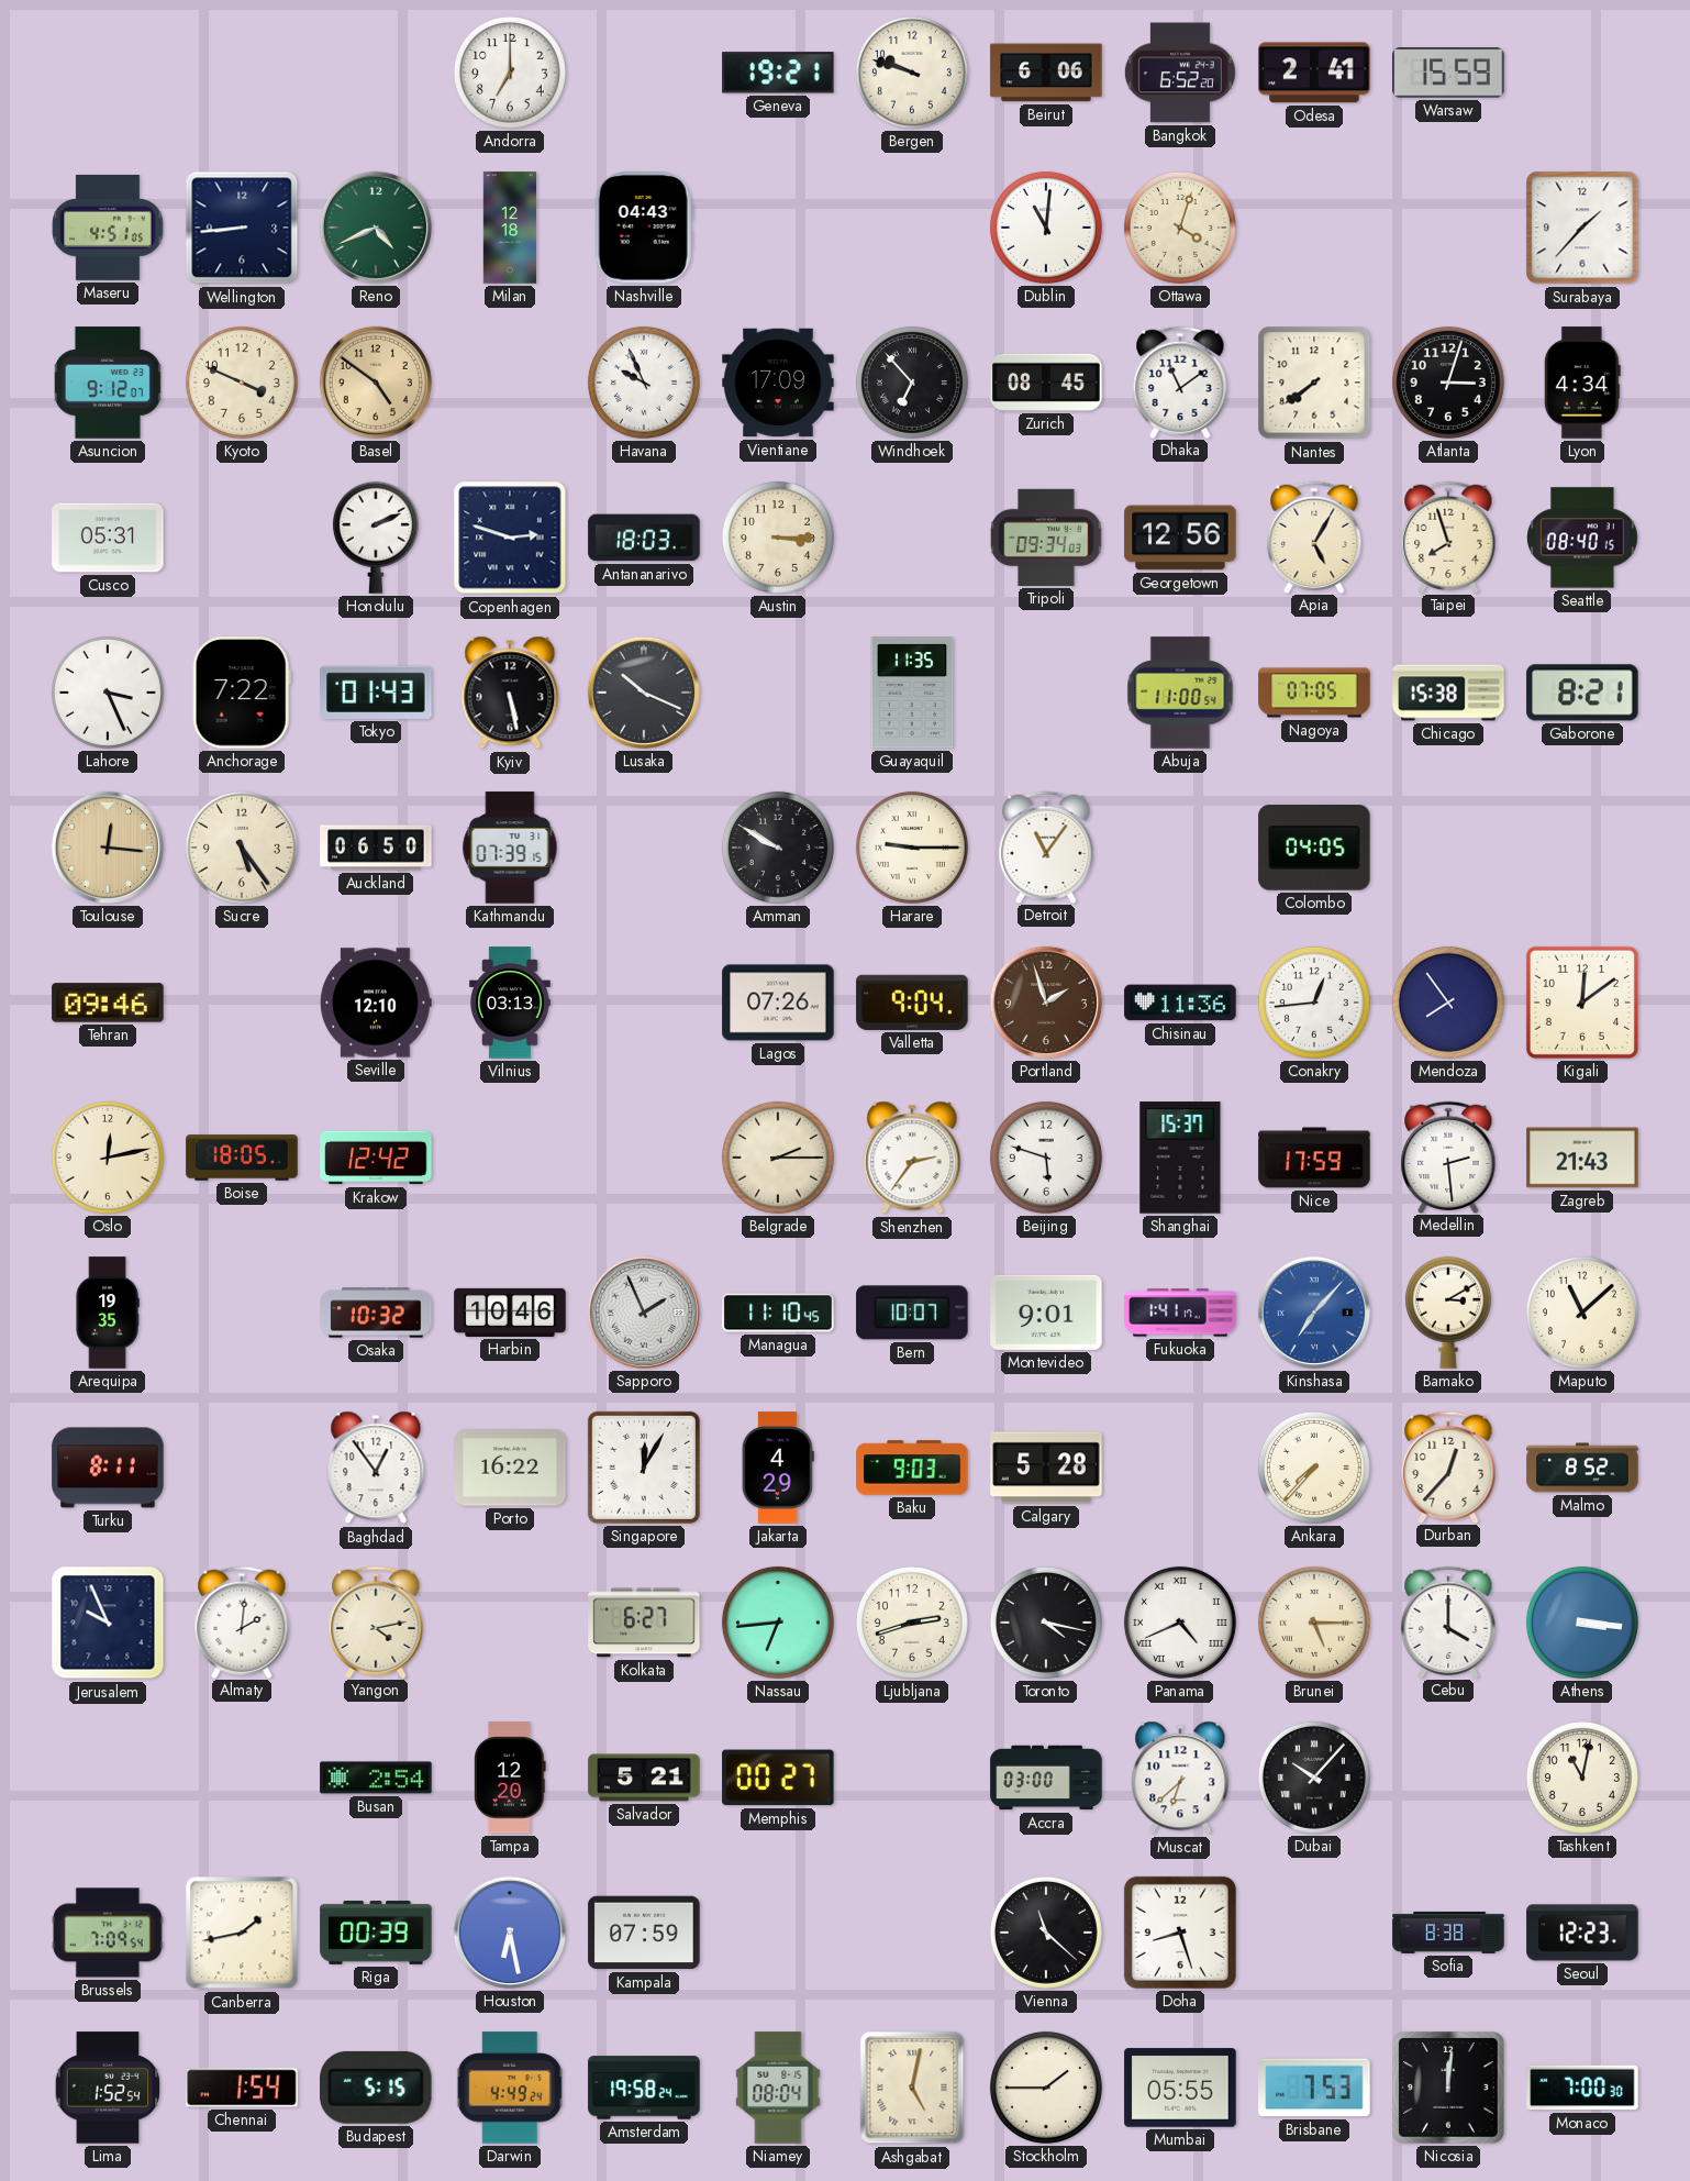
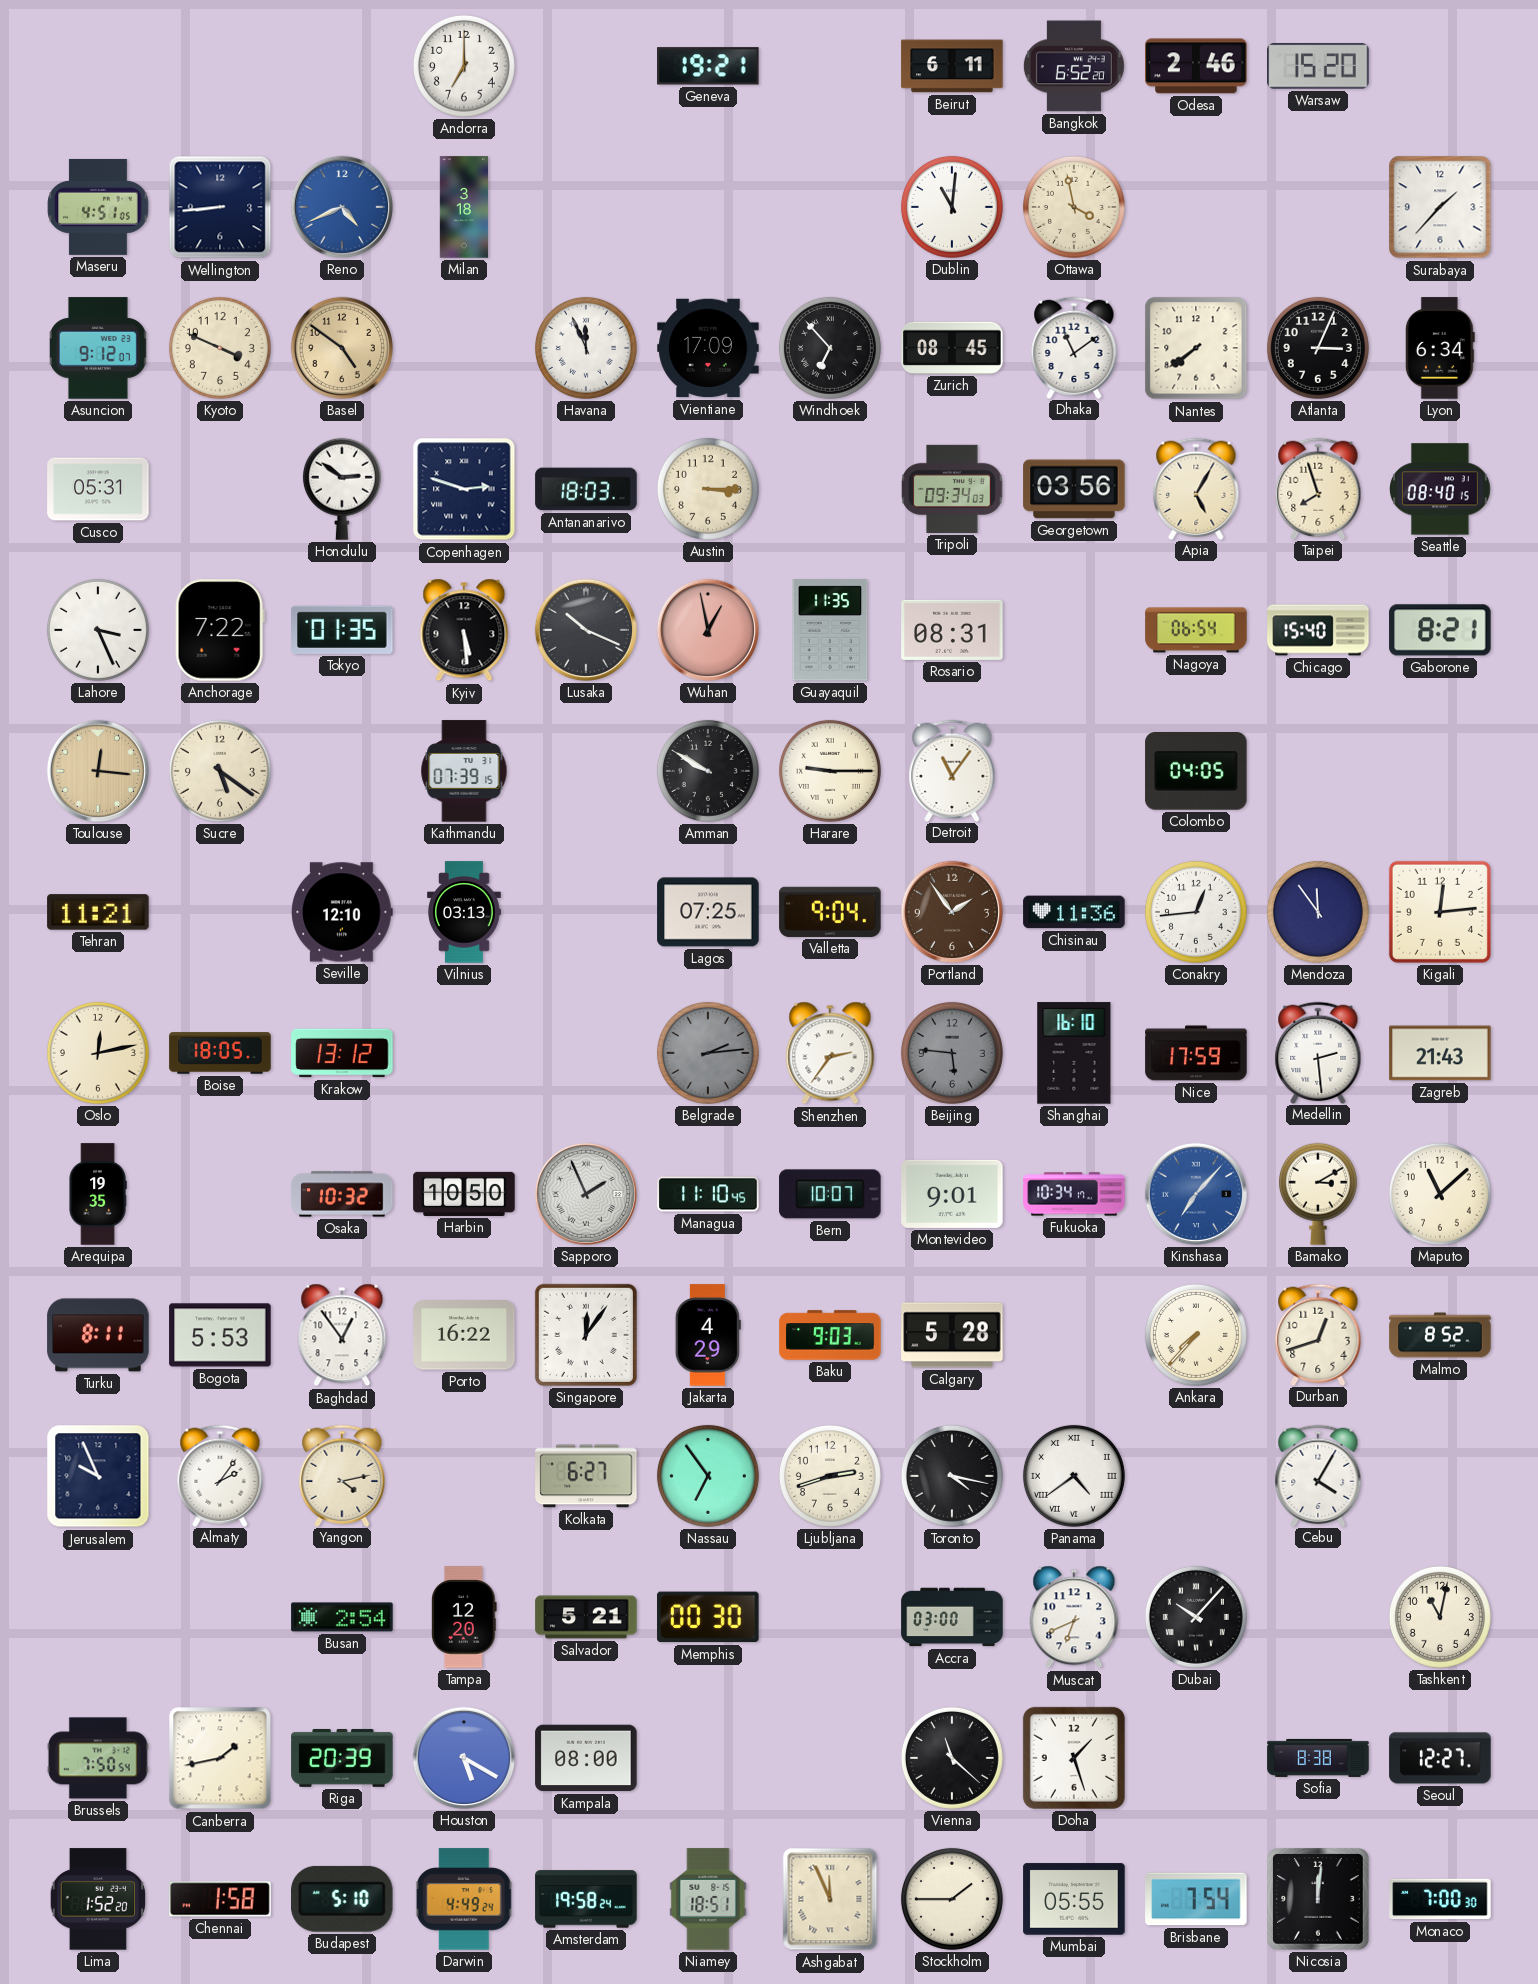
Bergen: 9:48 -> none
Beirut: 6:06 -> 6:11
Odesa: 2:41 -> 2:46
Warsaw: 15:59 -> 15:20
Reno dial: green -> blue
Milan: 12:18 -> 3:18
Nashville: 04:43 -> none
Ottawa: 4:03 -> 3:58
Havana: 9:56 -> 11:56
Atlanta: 3:03 -> 3:04
Lyon: 4:34 -> 6:34
Honolulu: 2:11 -> 2:51
Georgetown: 12:56 -> 03:56
Tokyo: 01:43 -> 01:35
Kyiv: 5:28 -> 5:29
Wuhan: none -> 12:58
Rosario: none -> 08:31
Abuja: 11:00 -> none
Nagoya: 07:05 -> 06:54
Chicago: 15:38 -> 15:40
Sucre: 5:24 -> 5:21
Auckland: 06:50 -> none
Tehran: 09:46 -> 11:21
Lagos: 07:26 -> 07:25
Portland: 1:57 -> 1:54
Mendoza: 7:54 -> 11:54
Kigali: 12:09 -> 12:14
Krakow: 12:42 -> 13:12
Belgrade: 2:15 -> 2:14
Belgrade dial: cream -> grey
Beijing: 5:48 -> 5:46
Beijing dial: white -> grey
Shanghai: 15:37 -> 16:10
Harbin: 10:46 -> 10:50
Fukuoka: 1:41 -> 10:34
Bogota: none -> 5:53
Singapore: 12:05 -> 12:06
Durban: 12:37 -> 12:42
Almaty: 2:01 -> 2:06
Nassau: 6:44 -> 6:54
Panama: 4:41 -> 4:39
Brunei: 5:15 -> none
Cebu: 4:00 -> 4:05
Athens: 3:16 -> none
Memphis: 00:27 -> 00:30
Muscat: 6:38 -> 6:41
Brussels: 7:09 -> 7:50
Riga: 00:39 -> 20:39
Houston: 6:28 -> 5:20
Kampala: 07:59 -> 08:00
Doha: 8:27 -> 1:27
Seoul: 12:23 -> 12:27
Lima: 1:52:54 -> 1:52:20
Chennai: 1:54 -> 1:58
Budapest: 5:15 -> 5:10
Niamey: 08:04 -> 18:51
Ashgabat: 5:02 -> 11:56
Brisbane: 7:53 -> 7:54
